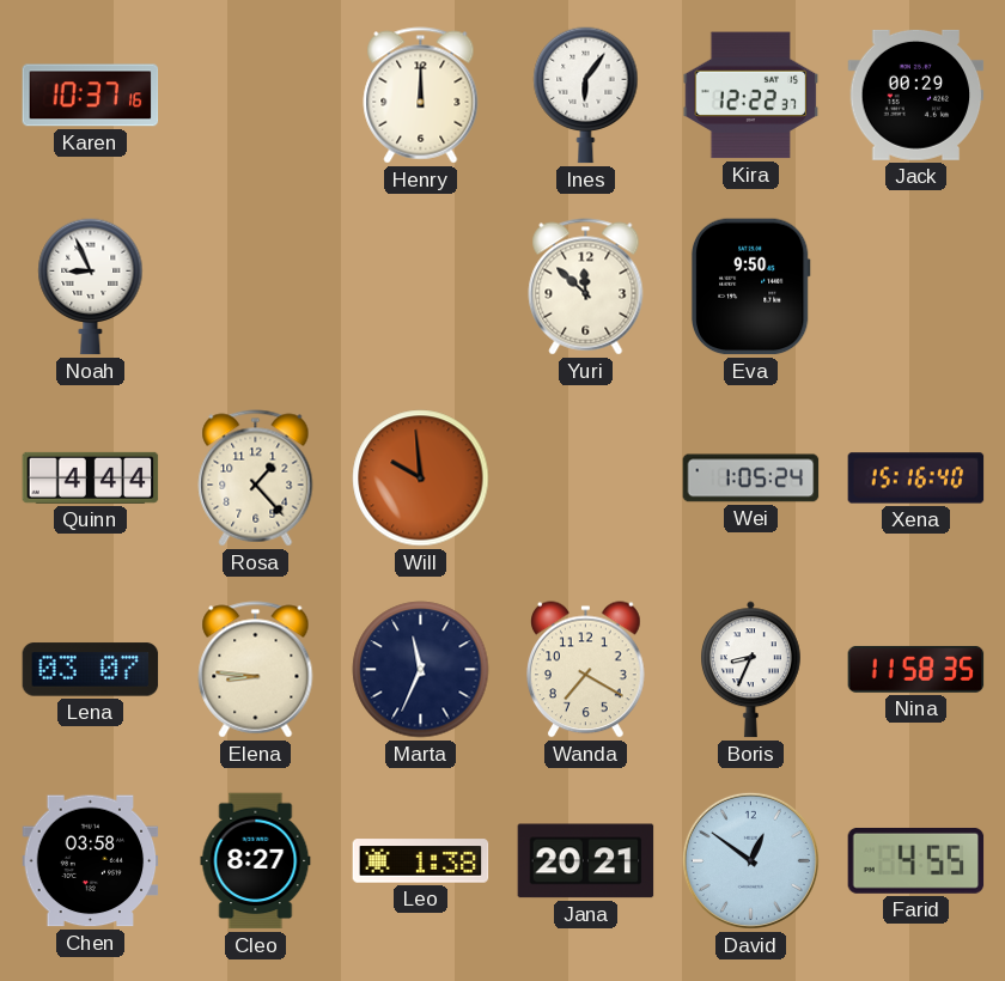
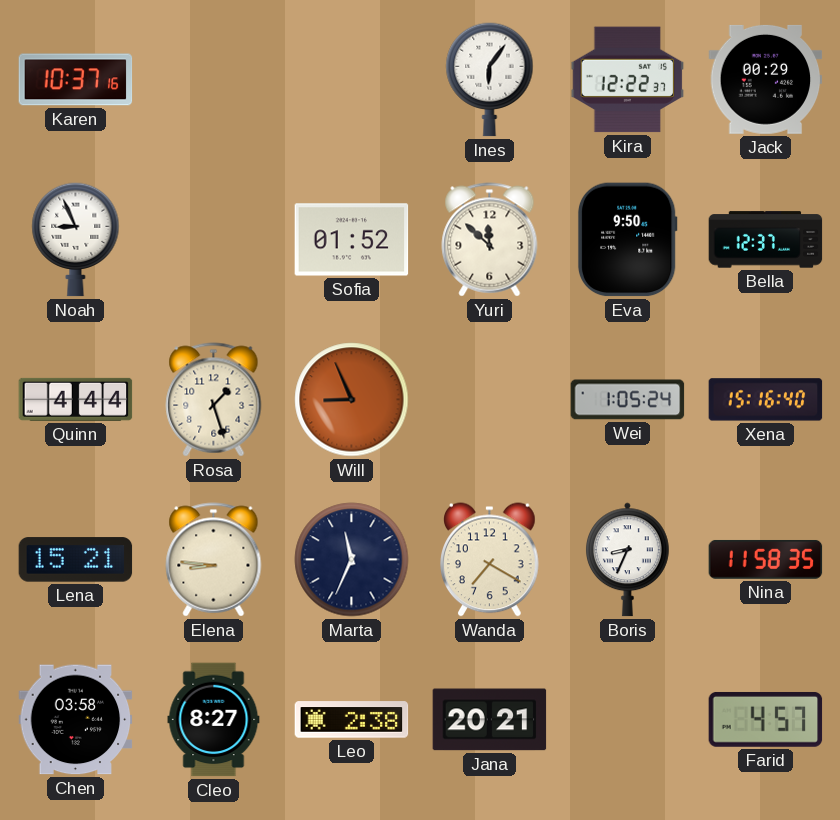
Henry: 12:00 -> none
Sofia: none -> 01:52
Bella: none -> 12:37
Rosa: 1:23 -> 1:27
Will: 9:59 -> 8:56
Lena: 03:07 -> 15:21
Leo: 1:38 -> 2:38
David: 12:51 -> none
Farid: 4:55 -> 4:57
